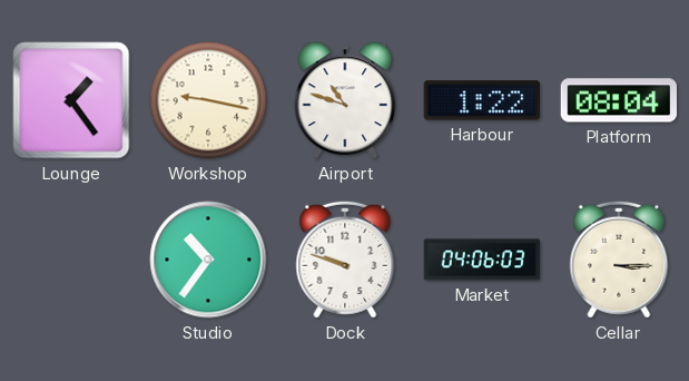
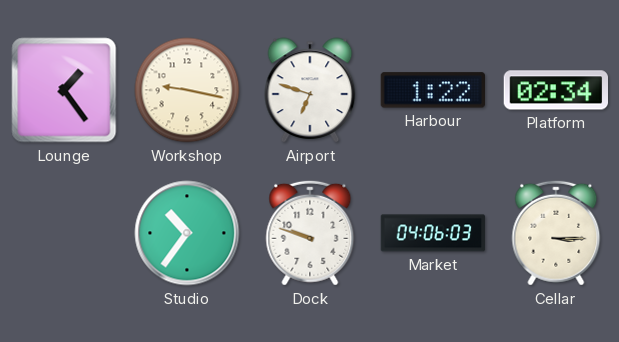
Airport: 10:48 -> 6:48
Platform: 08:04 -> 02:34
